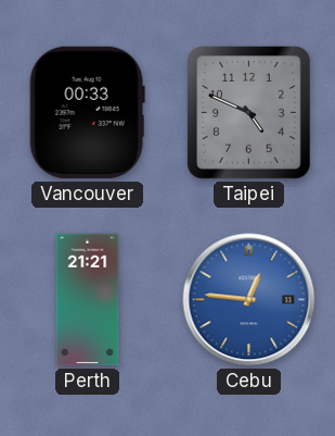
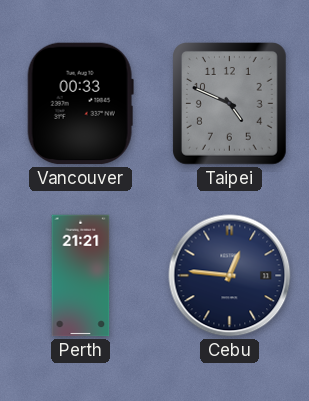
Cebu dial: blue -> navy
